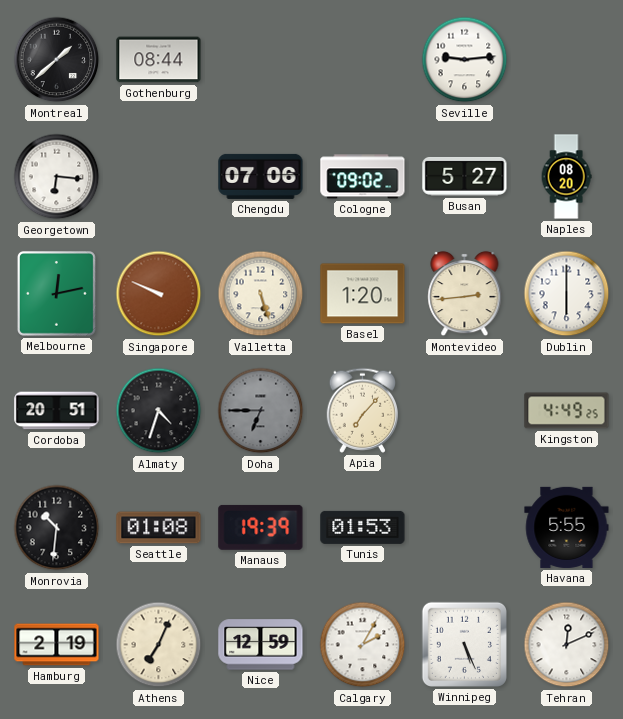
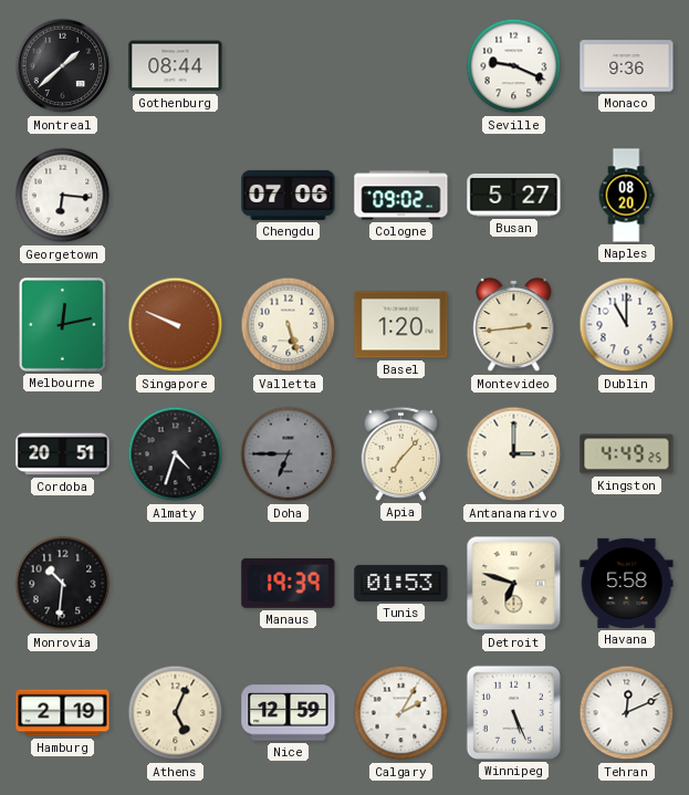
Seville: 9:14 -> 9:19
Monaco: none -> 9:36
Dublin: 6:00 -> 11:00
Antananarivo: none -> 3:00
Seattle: 01:08 -> none
Detroit: none -> 6:48
Havana: 5:55 -> 5:58
Athens: 7:04 -> 5:04
